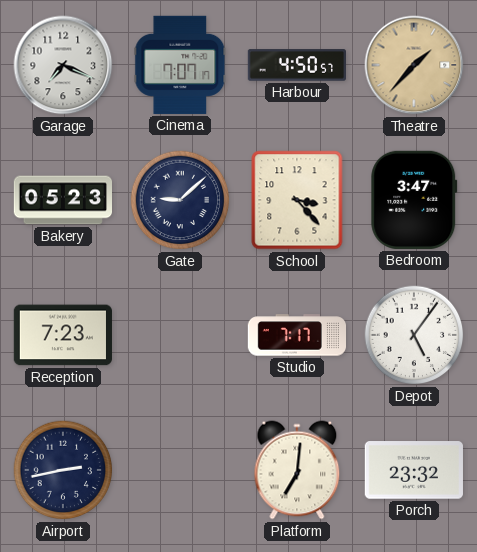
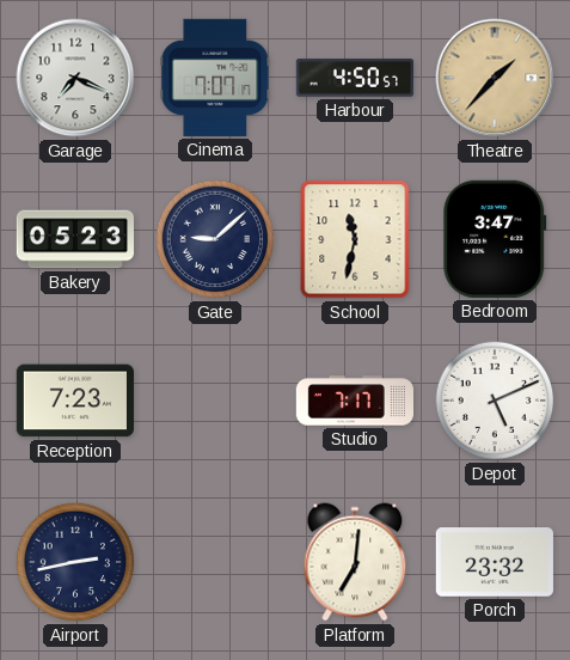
School: 3:23 -> 11:32
Depot: 5:06 -> 5:11
